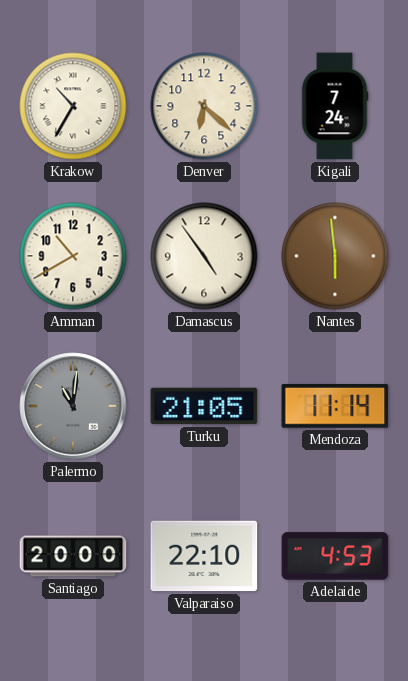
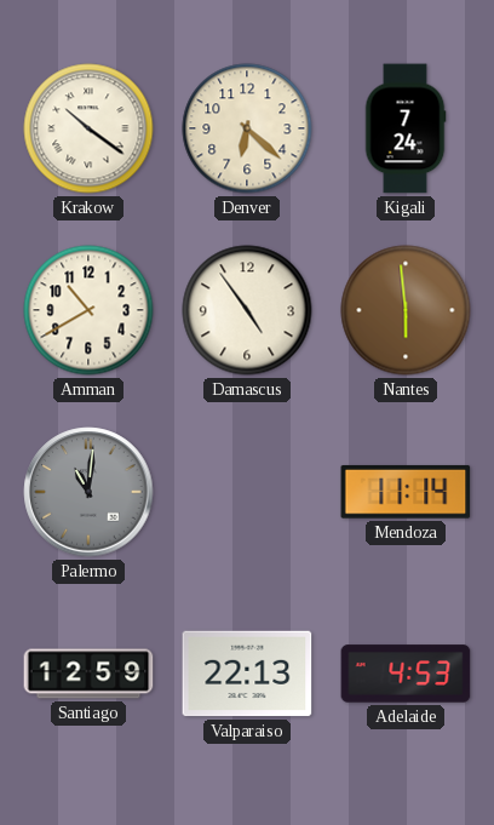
Krakow: 10:35 -> 10:21
Turku: 21:05 -> none
Santiago: 20:00 -> 12:59
Valparaiso: 22:10 -> 22:13
